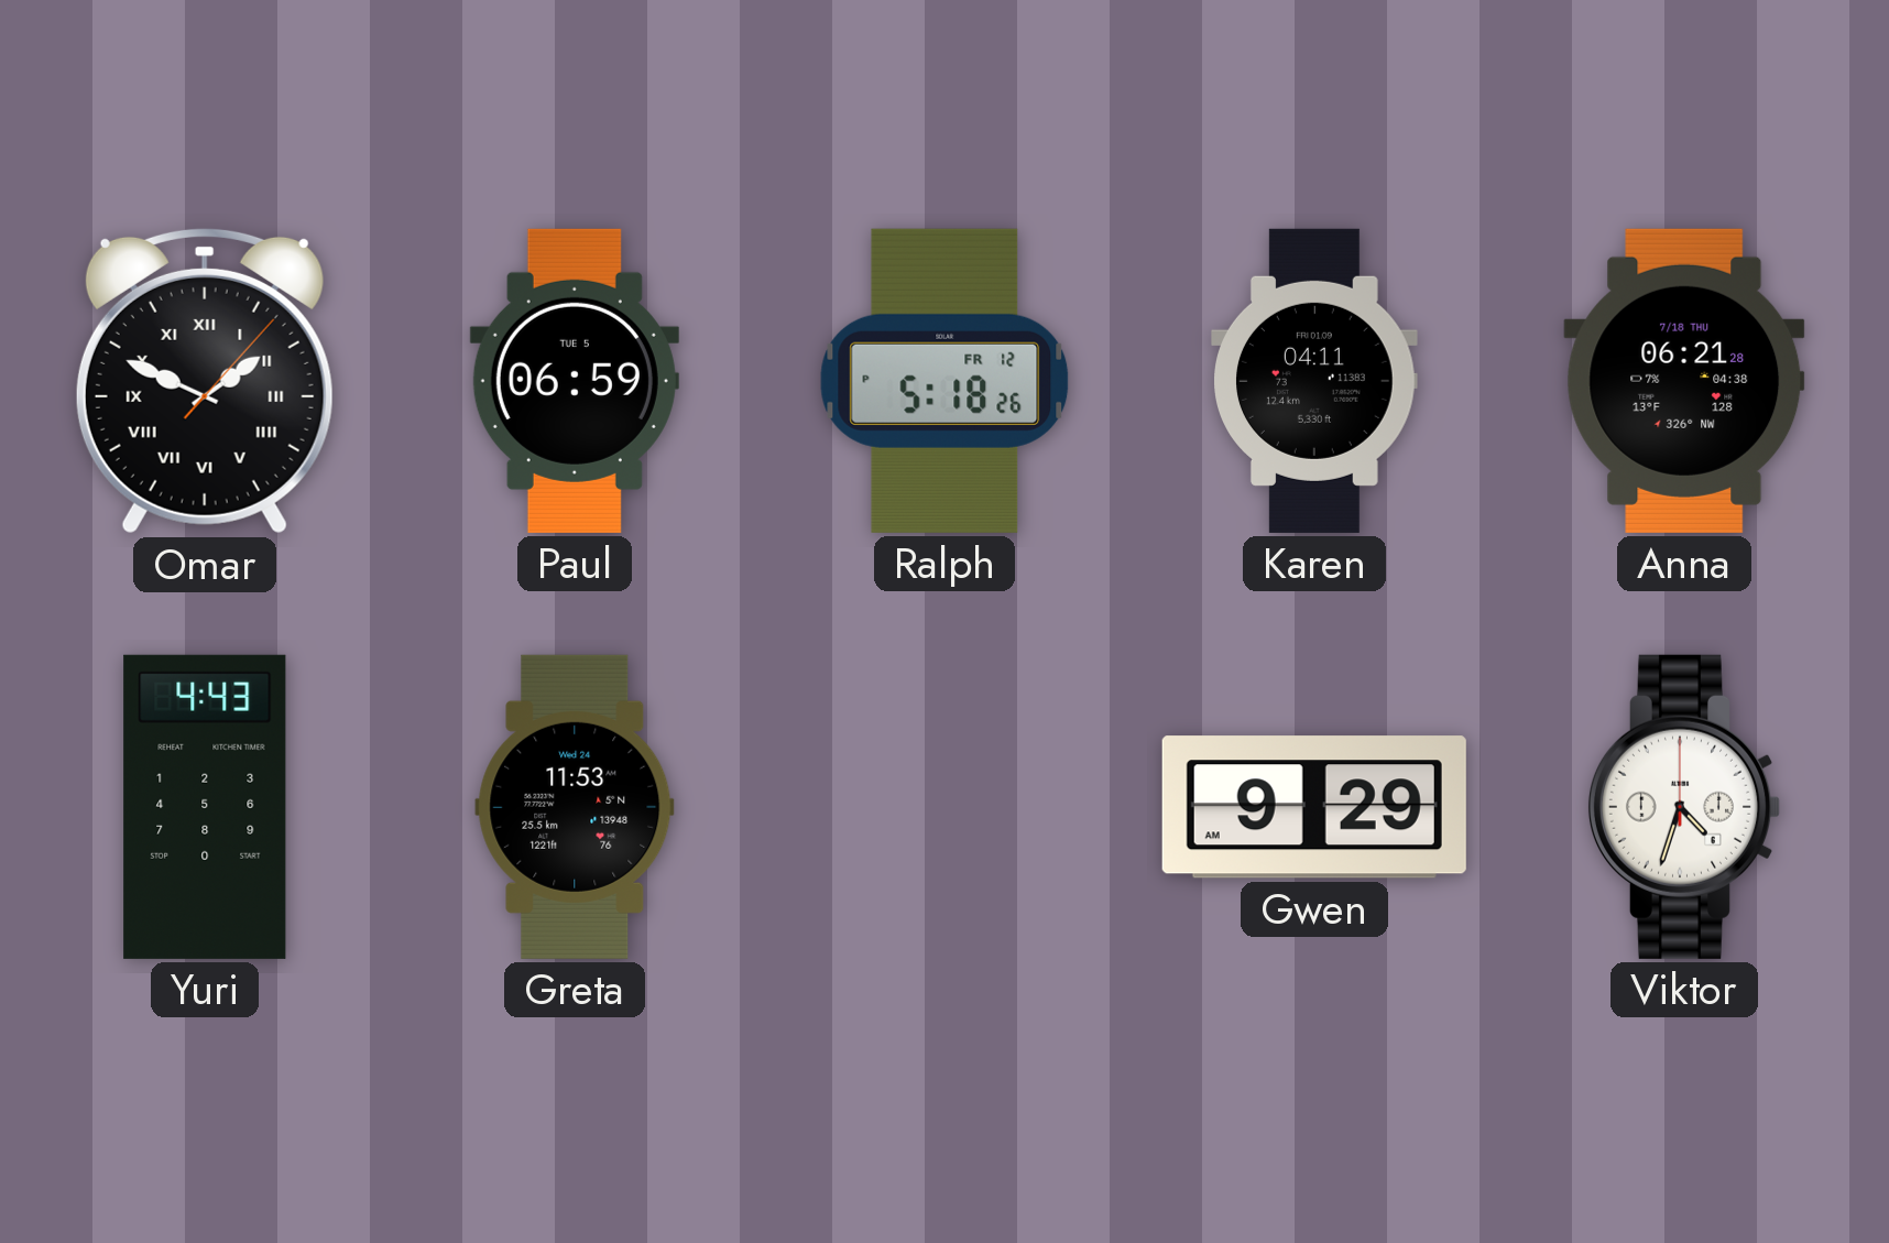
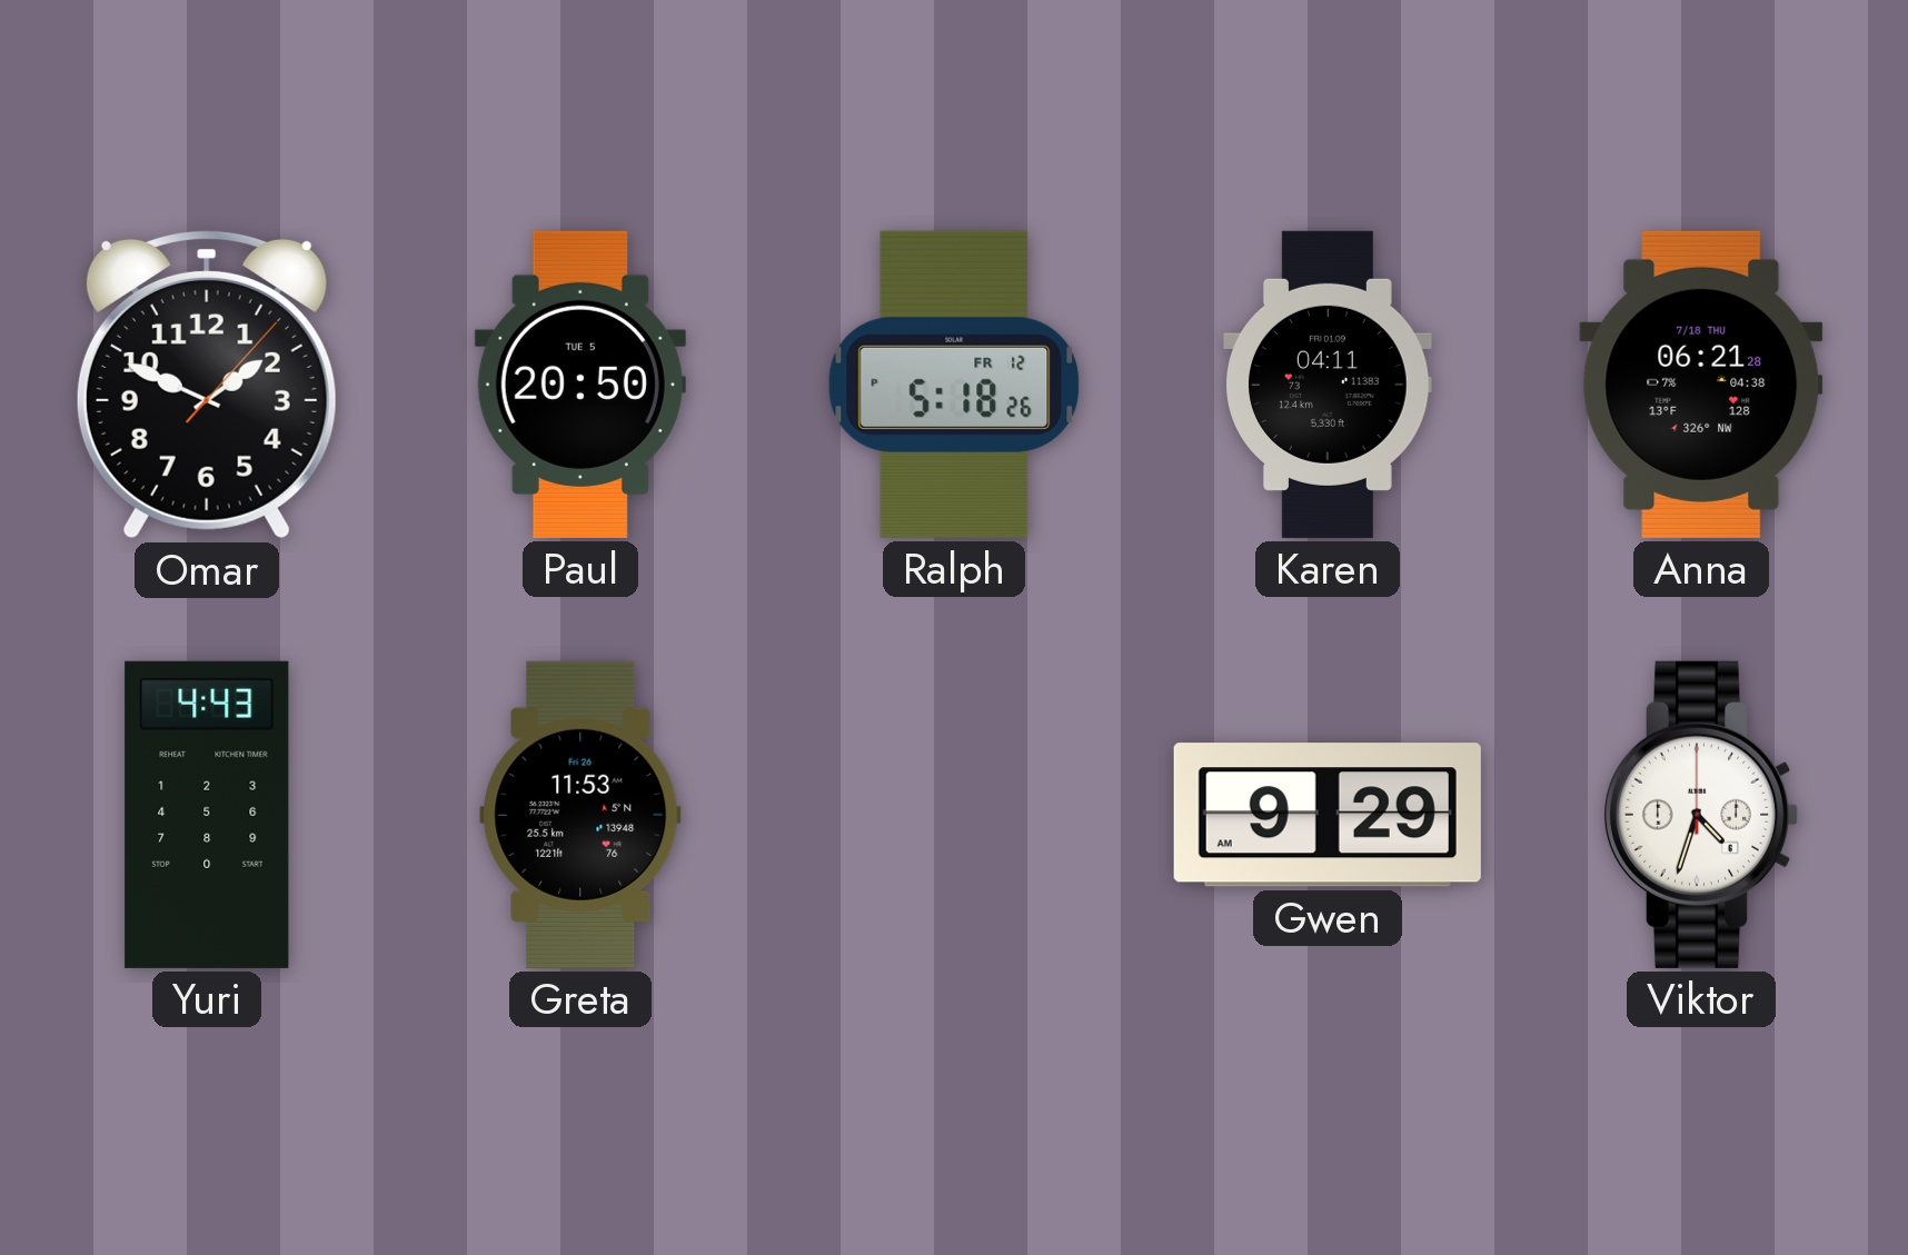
Omar numerals: Roman -> Arabic
Paul: 06:59 -> 20:50
Greta date: Wed 24 -> Fri 26
